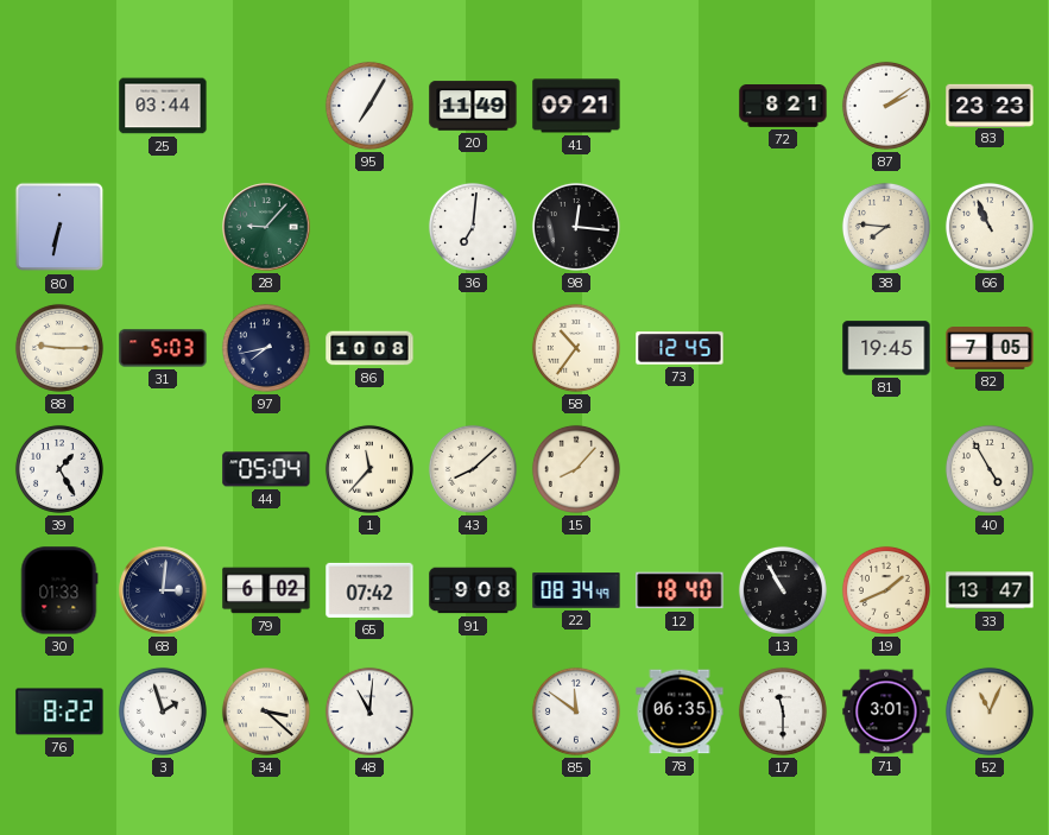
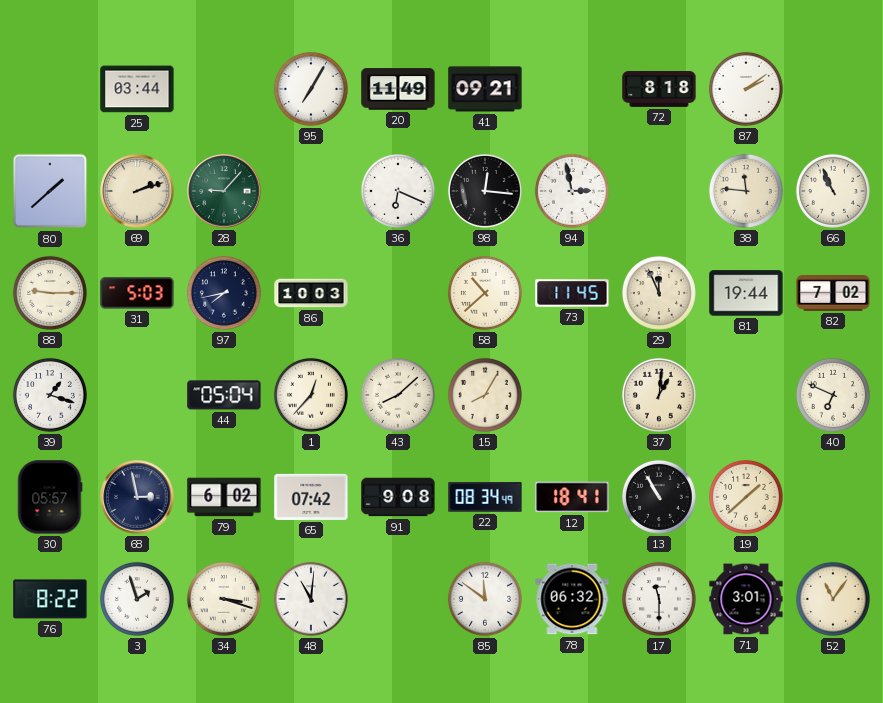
72: 8:21 -> 8:18
83: 23:23 -> none
80: 6:32 -> 1:38
69: none -> 2:12
36: 7:01 -> 6:19
94: none -> 2:58
38: 7:46 -> 11:46
86: 10:08 -> 10:03
58: 10:36 -> 10:38
73: 12:45 -> 11:45
29: none -> 11:56
81: 19:45 -> 19:44
82: 7:05 -> 7:02
39: 1:25 -> 1:18
1: 11:37 -> 12:37
15: 8:07 -> 8:05
37: none -> 1:01
40: 4:55 -> 6:49
30: 01:33 -> 05:57
68: 3:01 -> 2:58
12: 18:40 -> 18:41
19: 1:41 -> 1:38
33: 13:47 -> none
34: 3:22 -> 3:18
78: 06:35 -> 06:32
52: 11:04 -> 11:06
